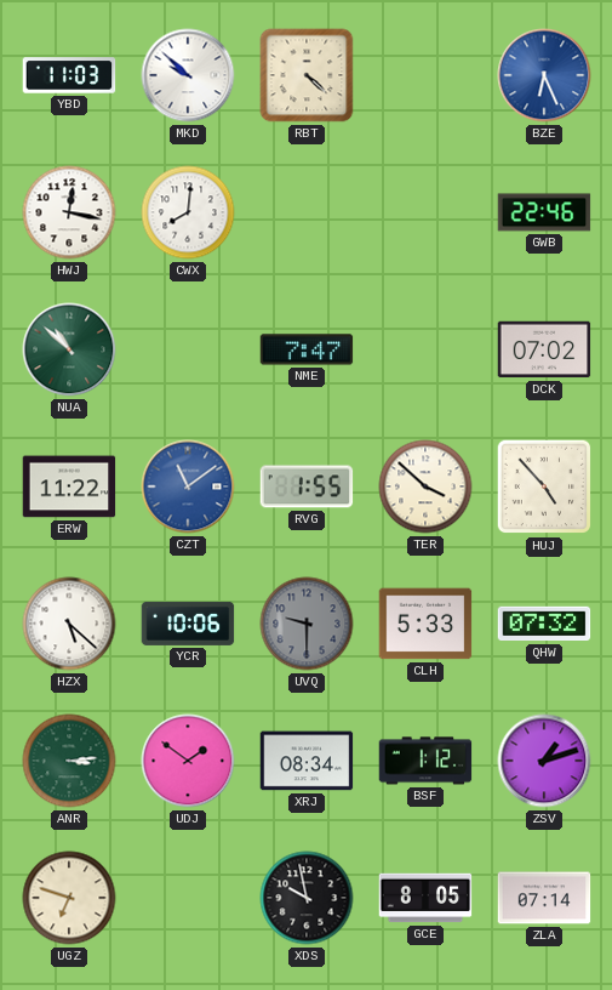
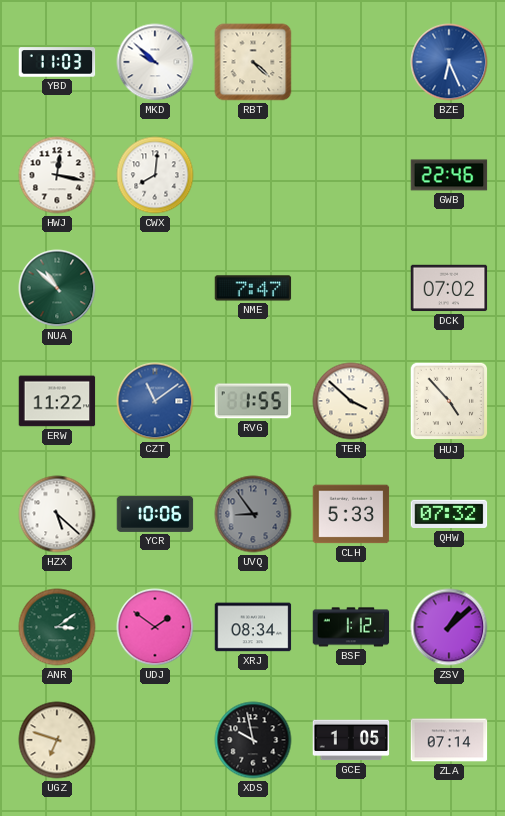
UVQ: 9:30 -> 8:54
ANR: 3:14 -> 3:09
ZSV: 1:12 -> 1:08
GCE: 8:05 -> 1:05
